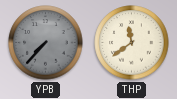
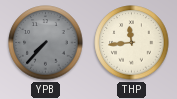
THP: 11:39 -> 11:44
